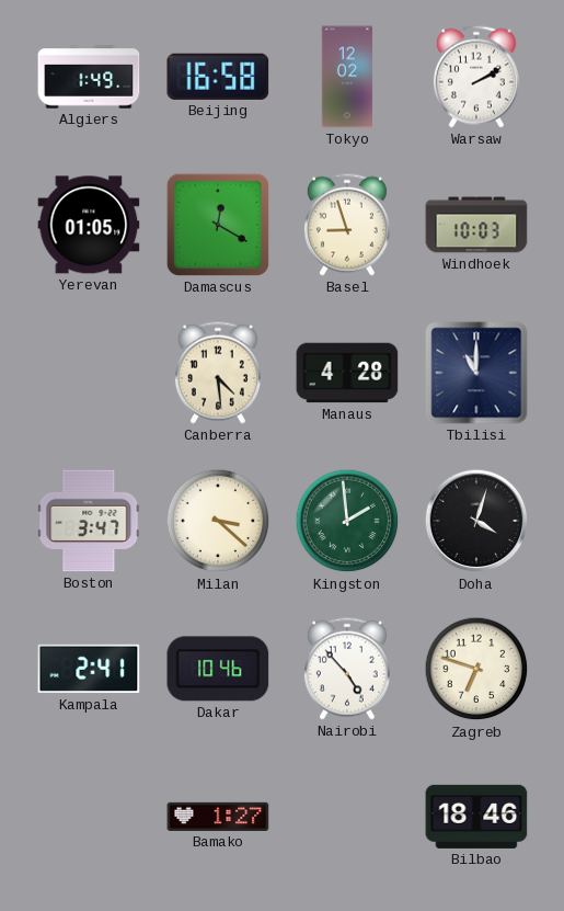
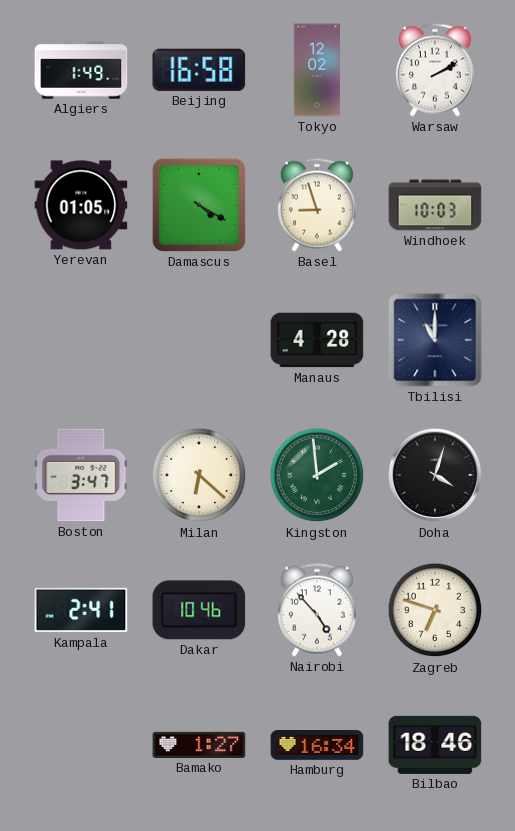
Damascus: 12:20 -> 4:20
Canberra: 4:29 -> none
Milan: 3:22 -> 6:22
Hamburg: none -> 16:34
